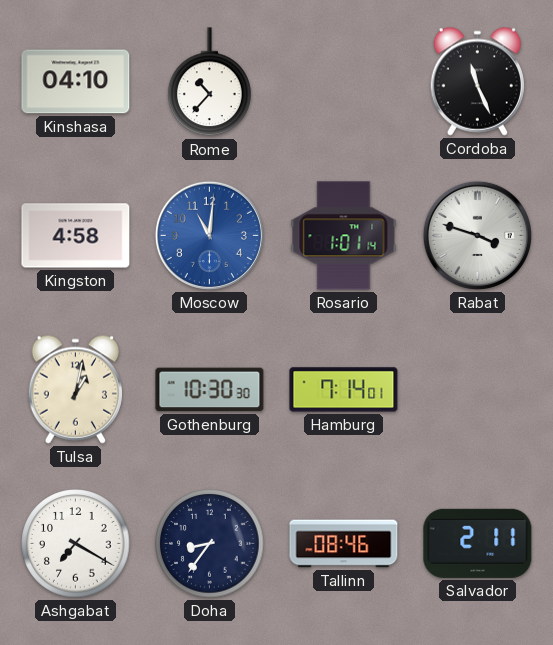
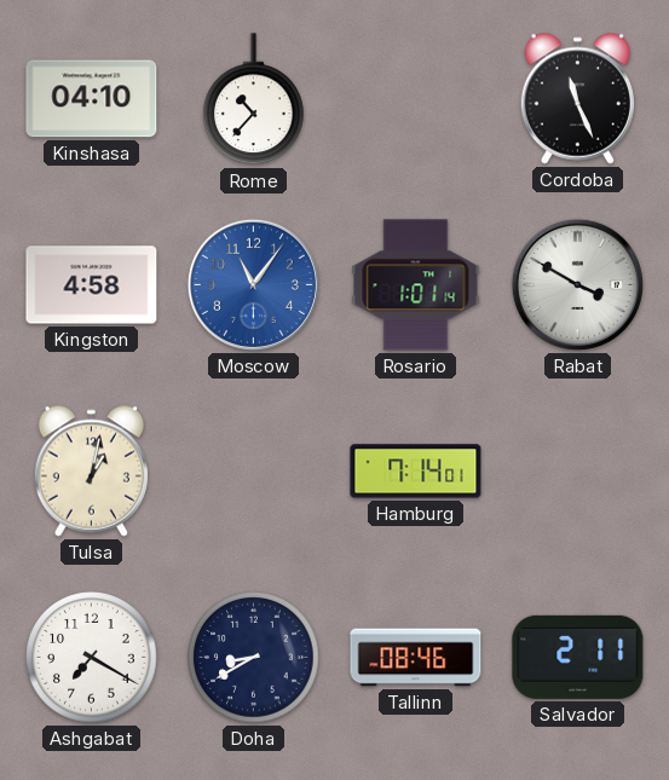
Moscow: 11:01 -> 11:06
Rabat: 3:48 -> 3:50
Gothenburg: 10:30 -> none
Doha: 8:36 -> 8:40
